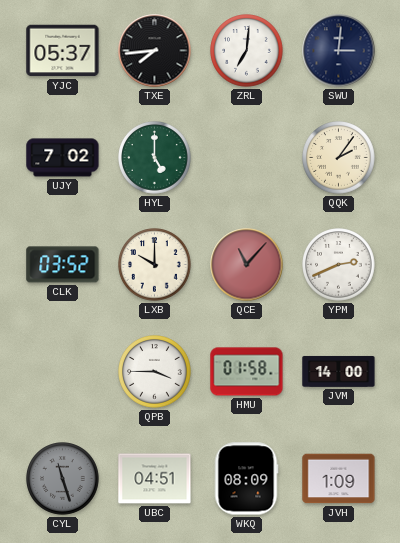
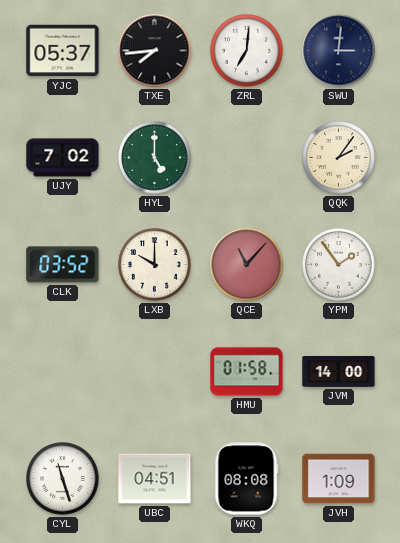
YPM: 2:41 -> 1:54
QPB: 3:45 -> none
CYL dial: grey -> white
WKQ: 08:09 -> 08:08
